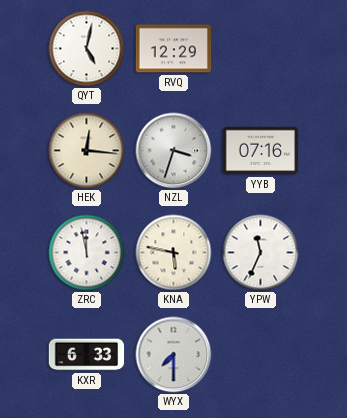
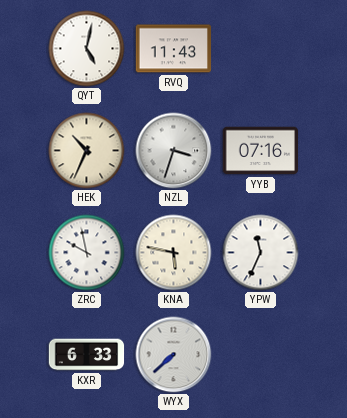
RVQ: 12:29 -> 11:43
HEK: 12:16 -> 10:34
ZRC: 11:58 -> 9:58
WYX: 7:30 -> 7:38
